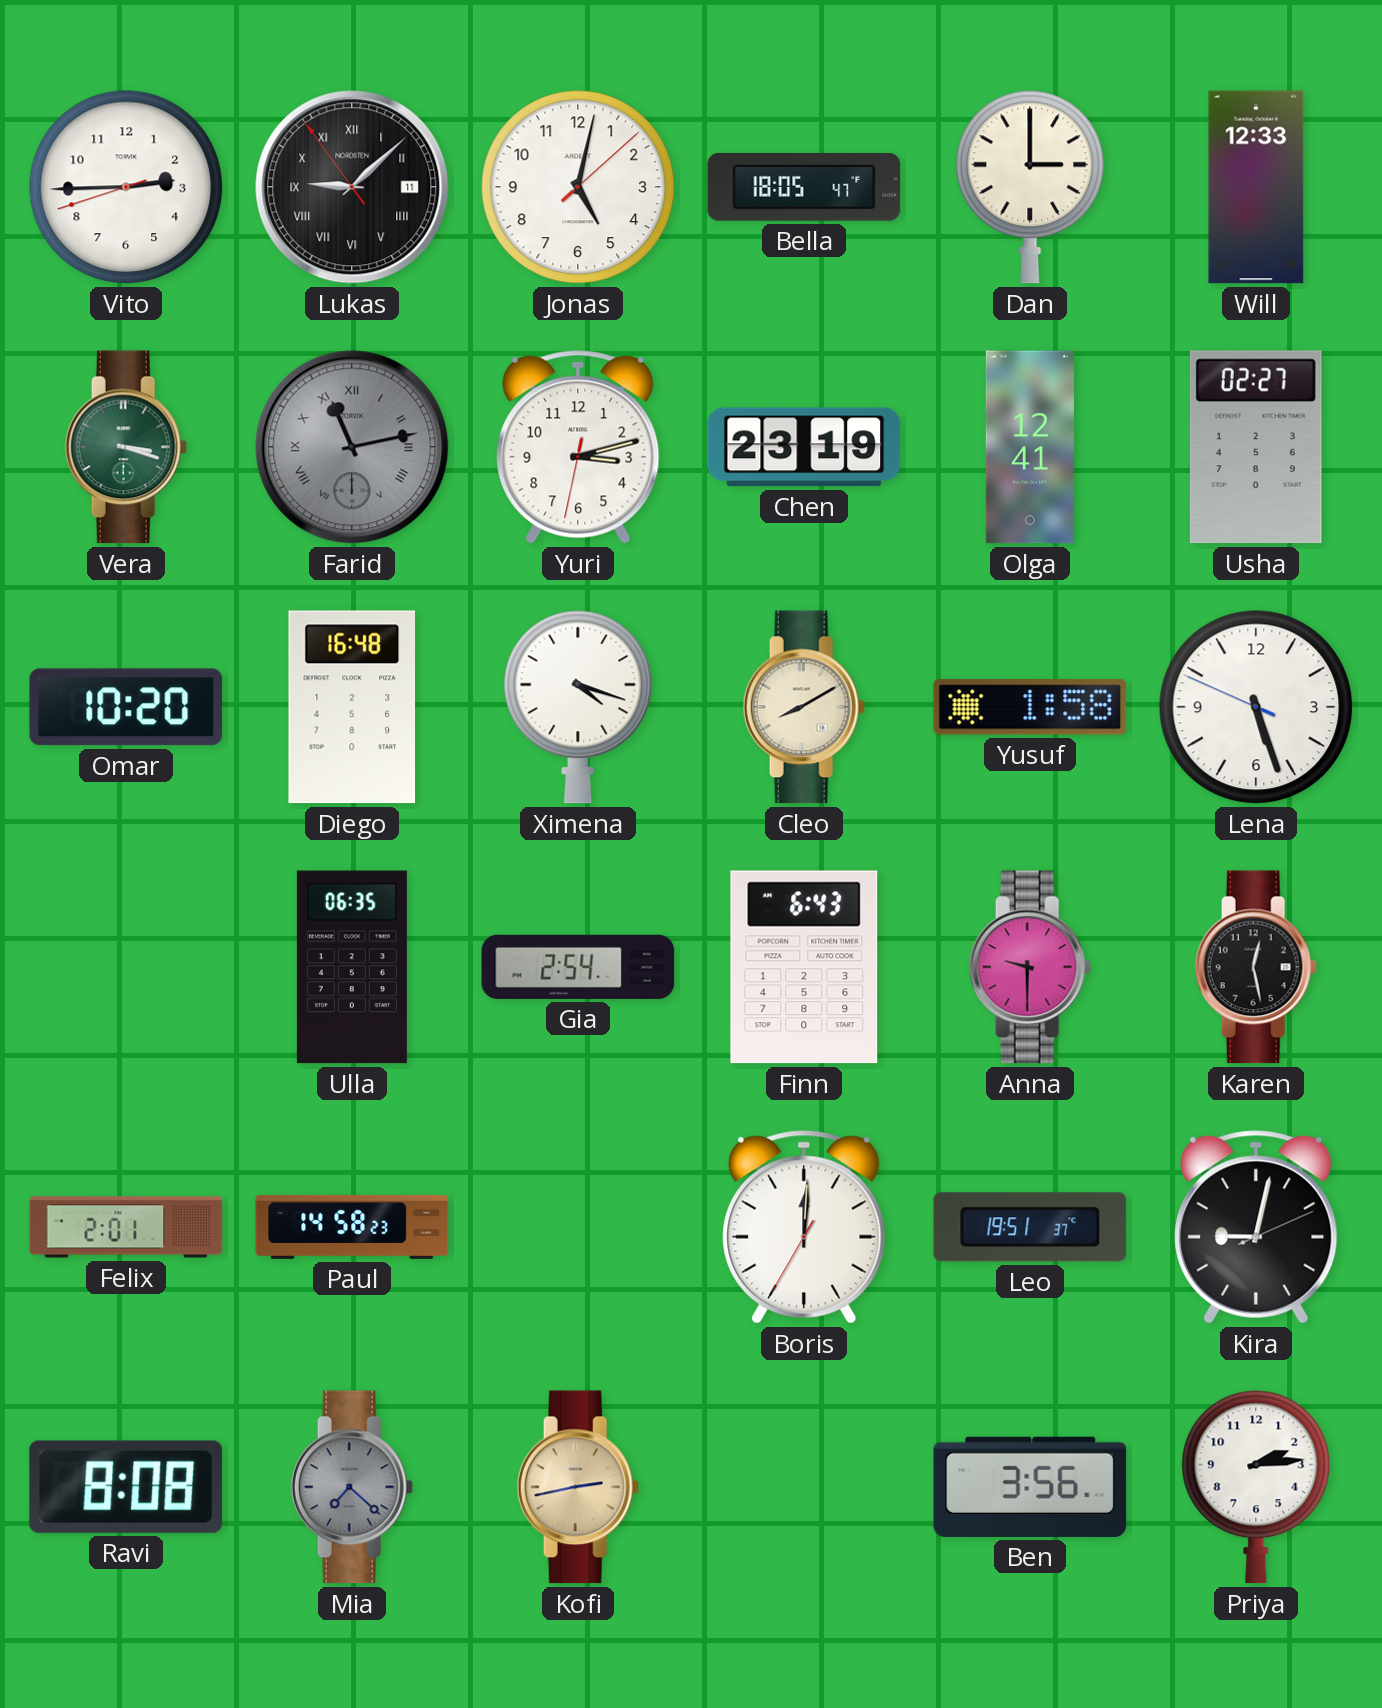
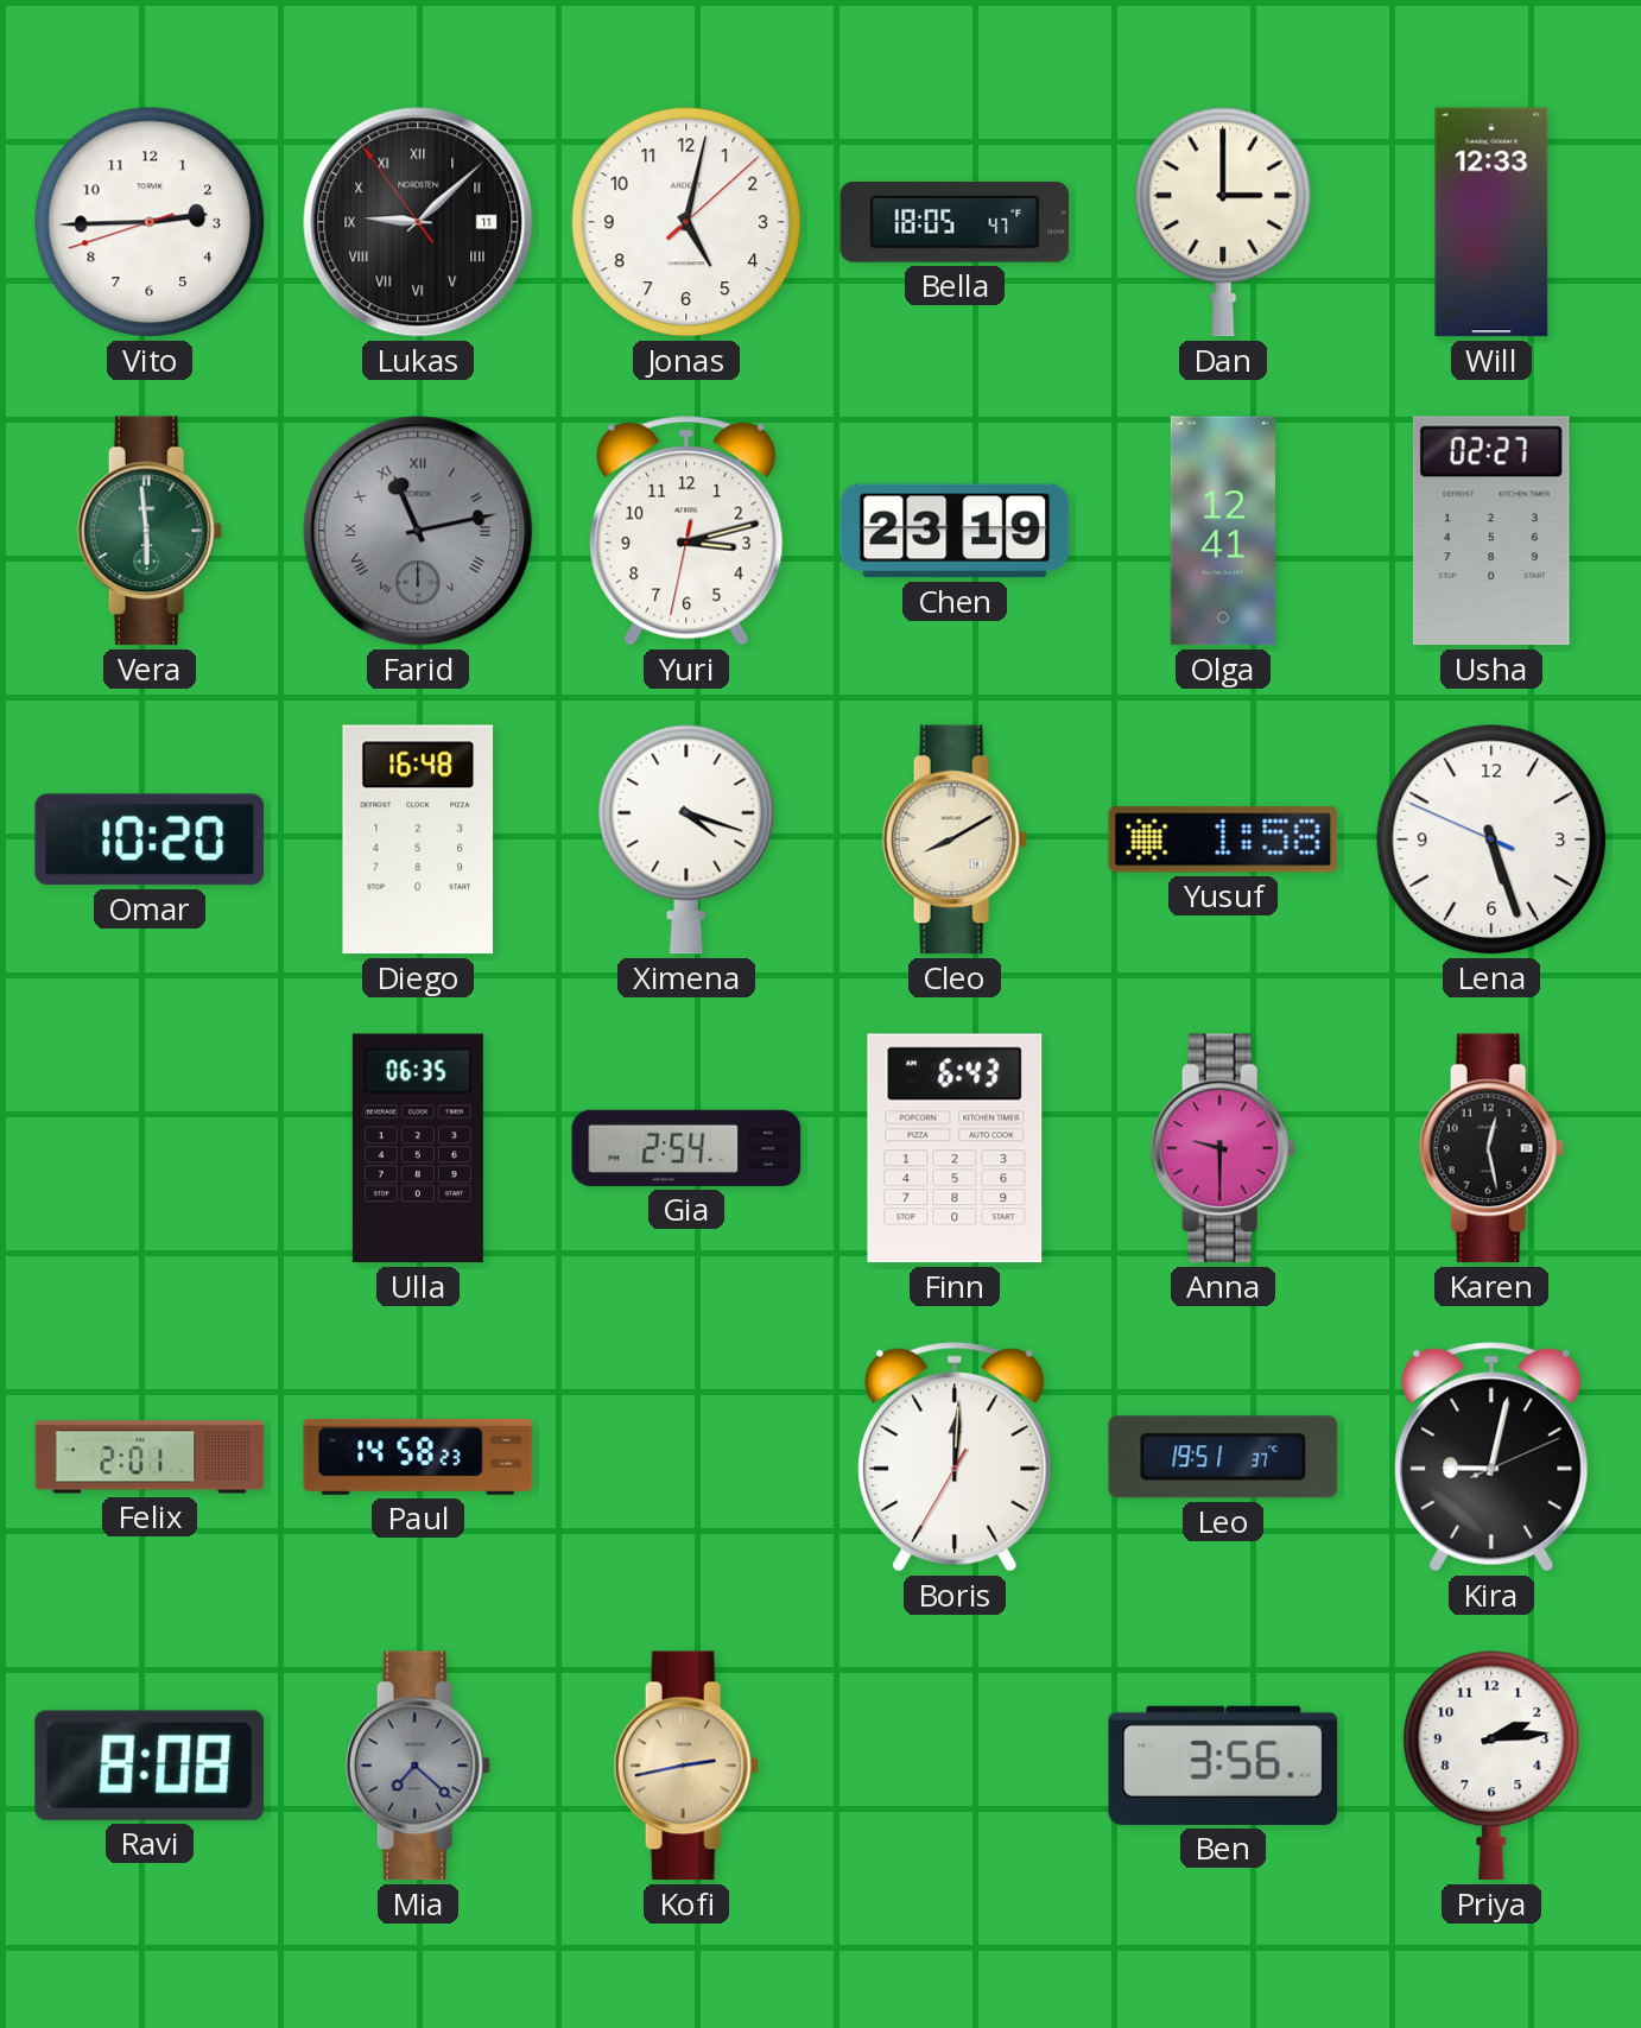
Vera: 3:18 -> 5:59
